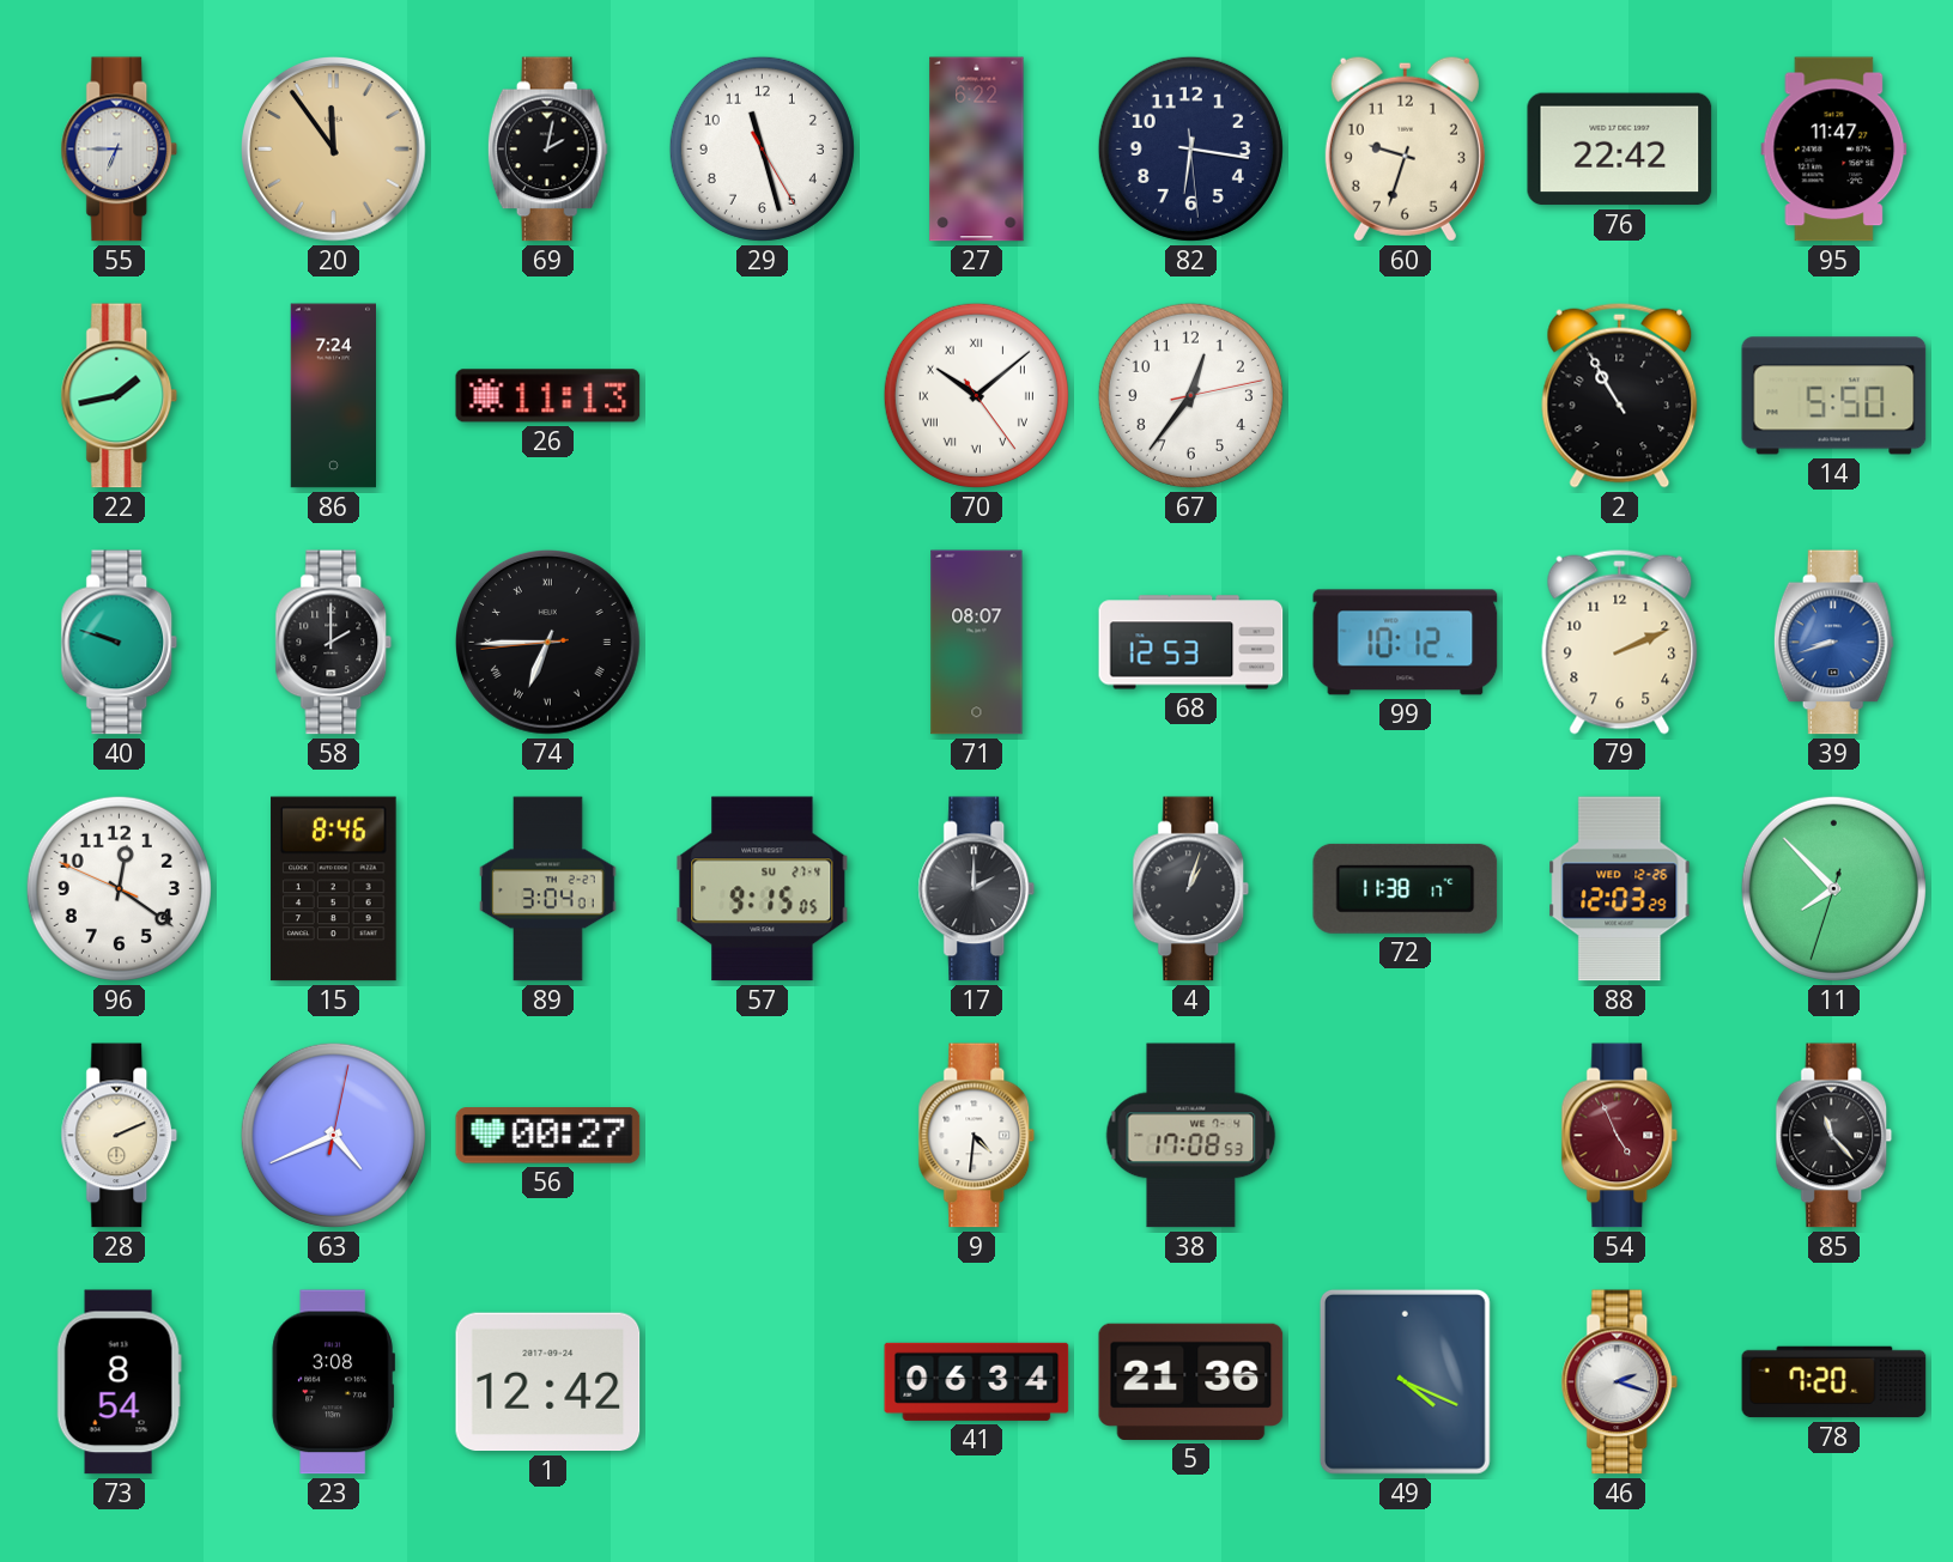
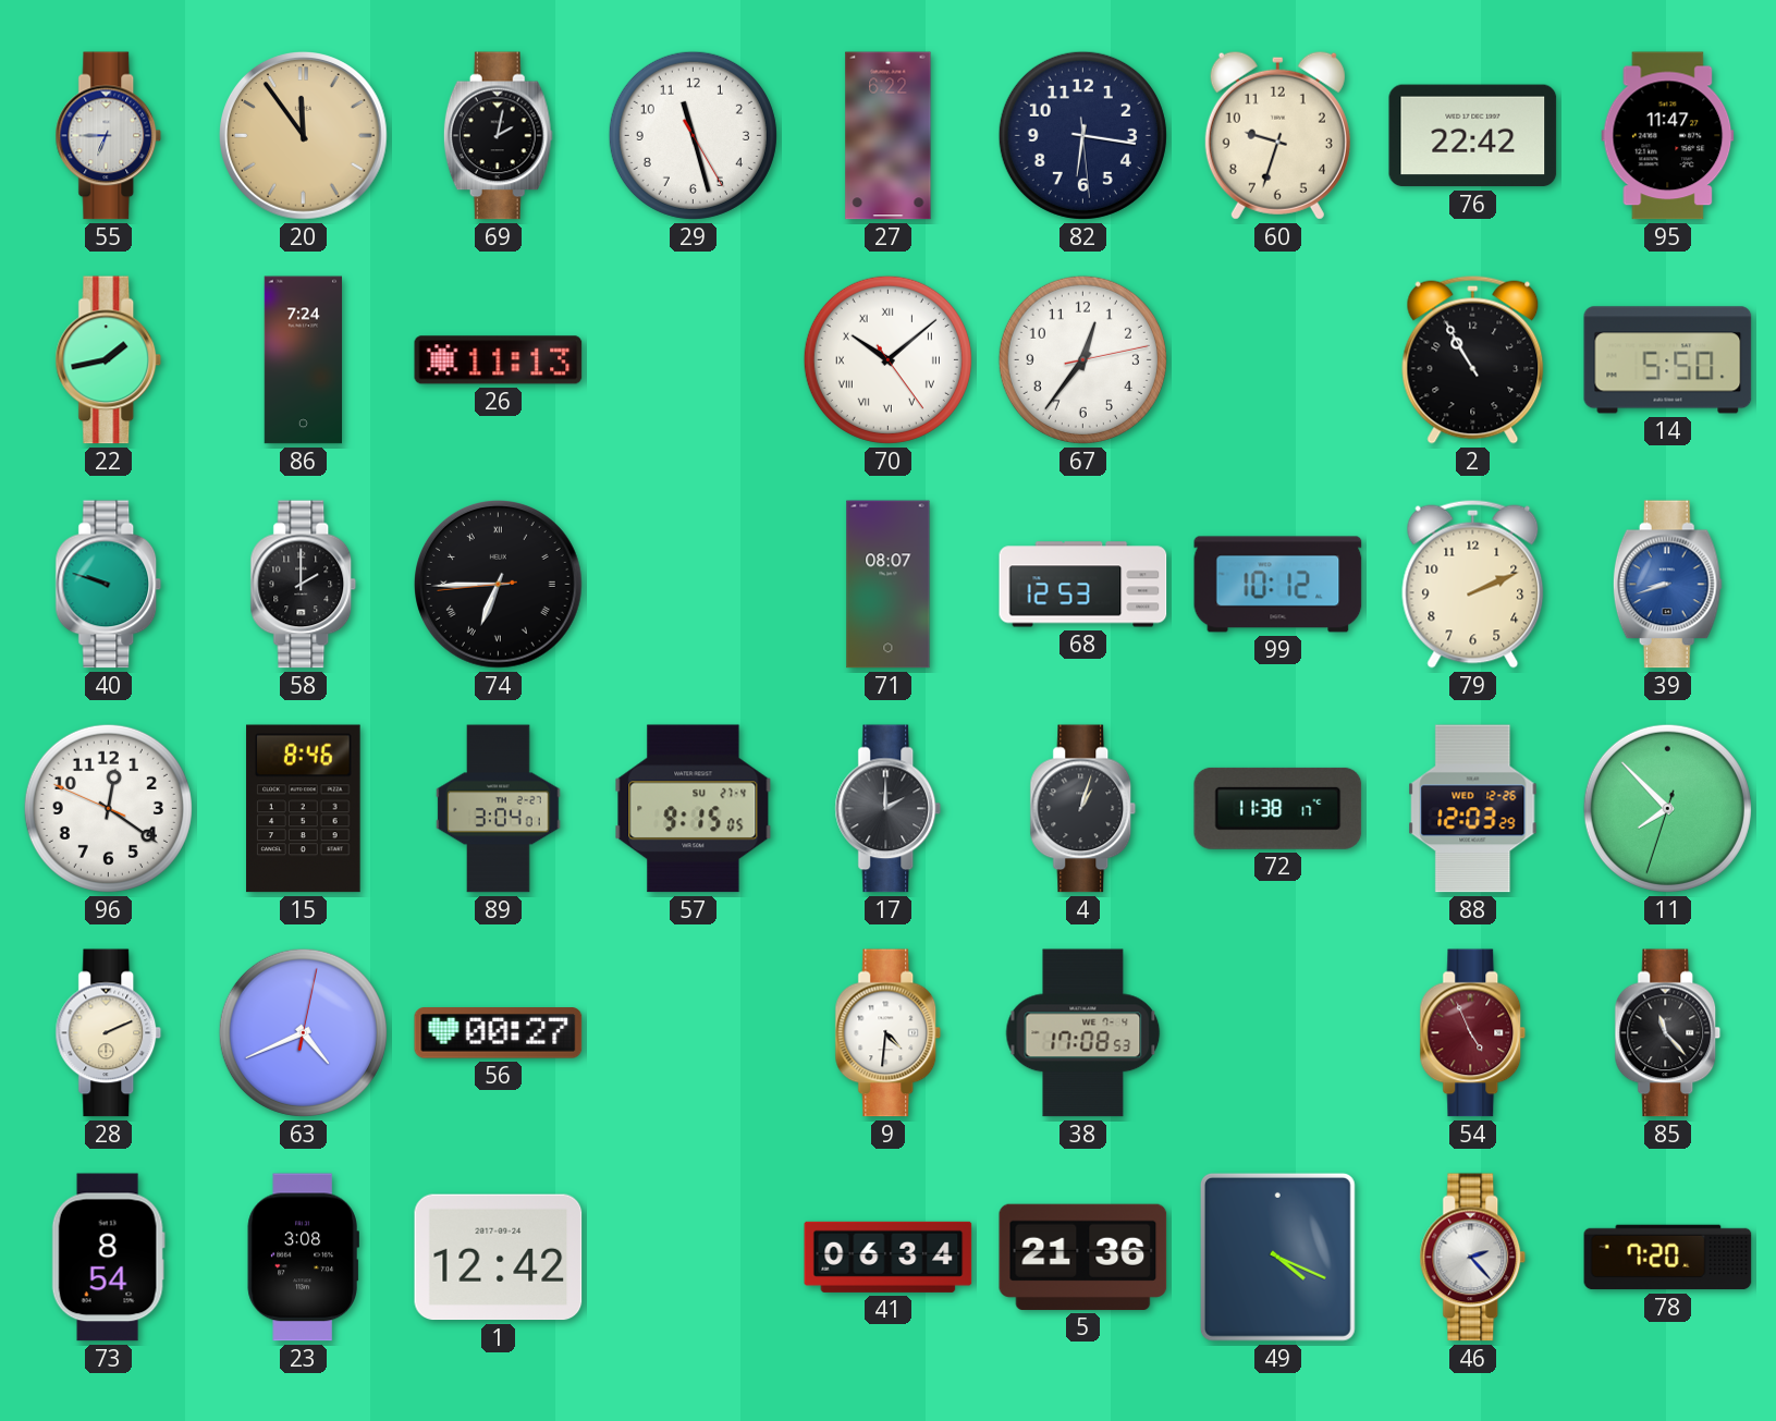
46: 2:18 -> 2:23
